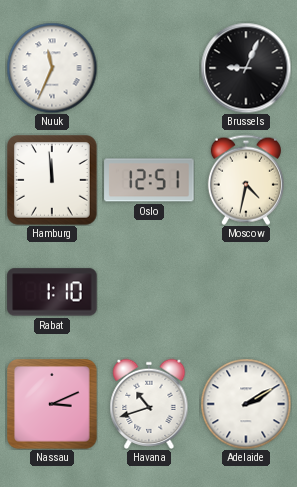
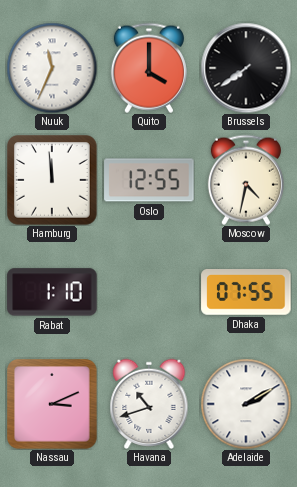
Quito: none -> 4:00
Brussels: 9:04 -> 7:39
Oslo: 12:51 -> 12:55
Dhaka: none -> 07:55
